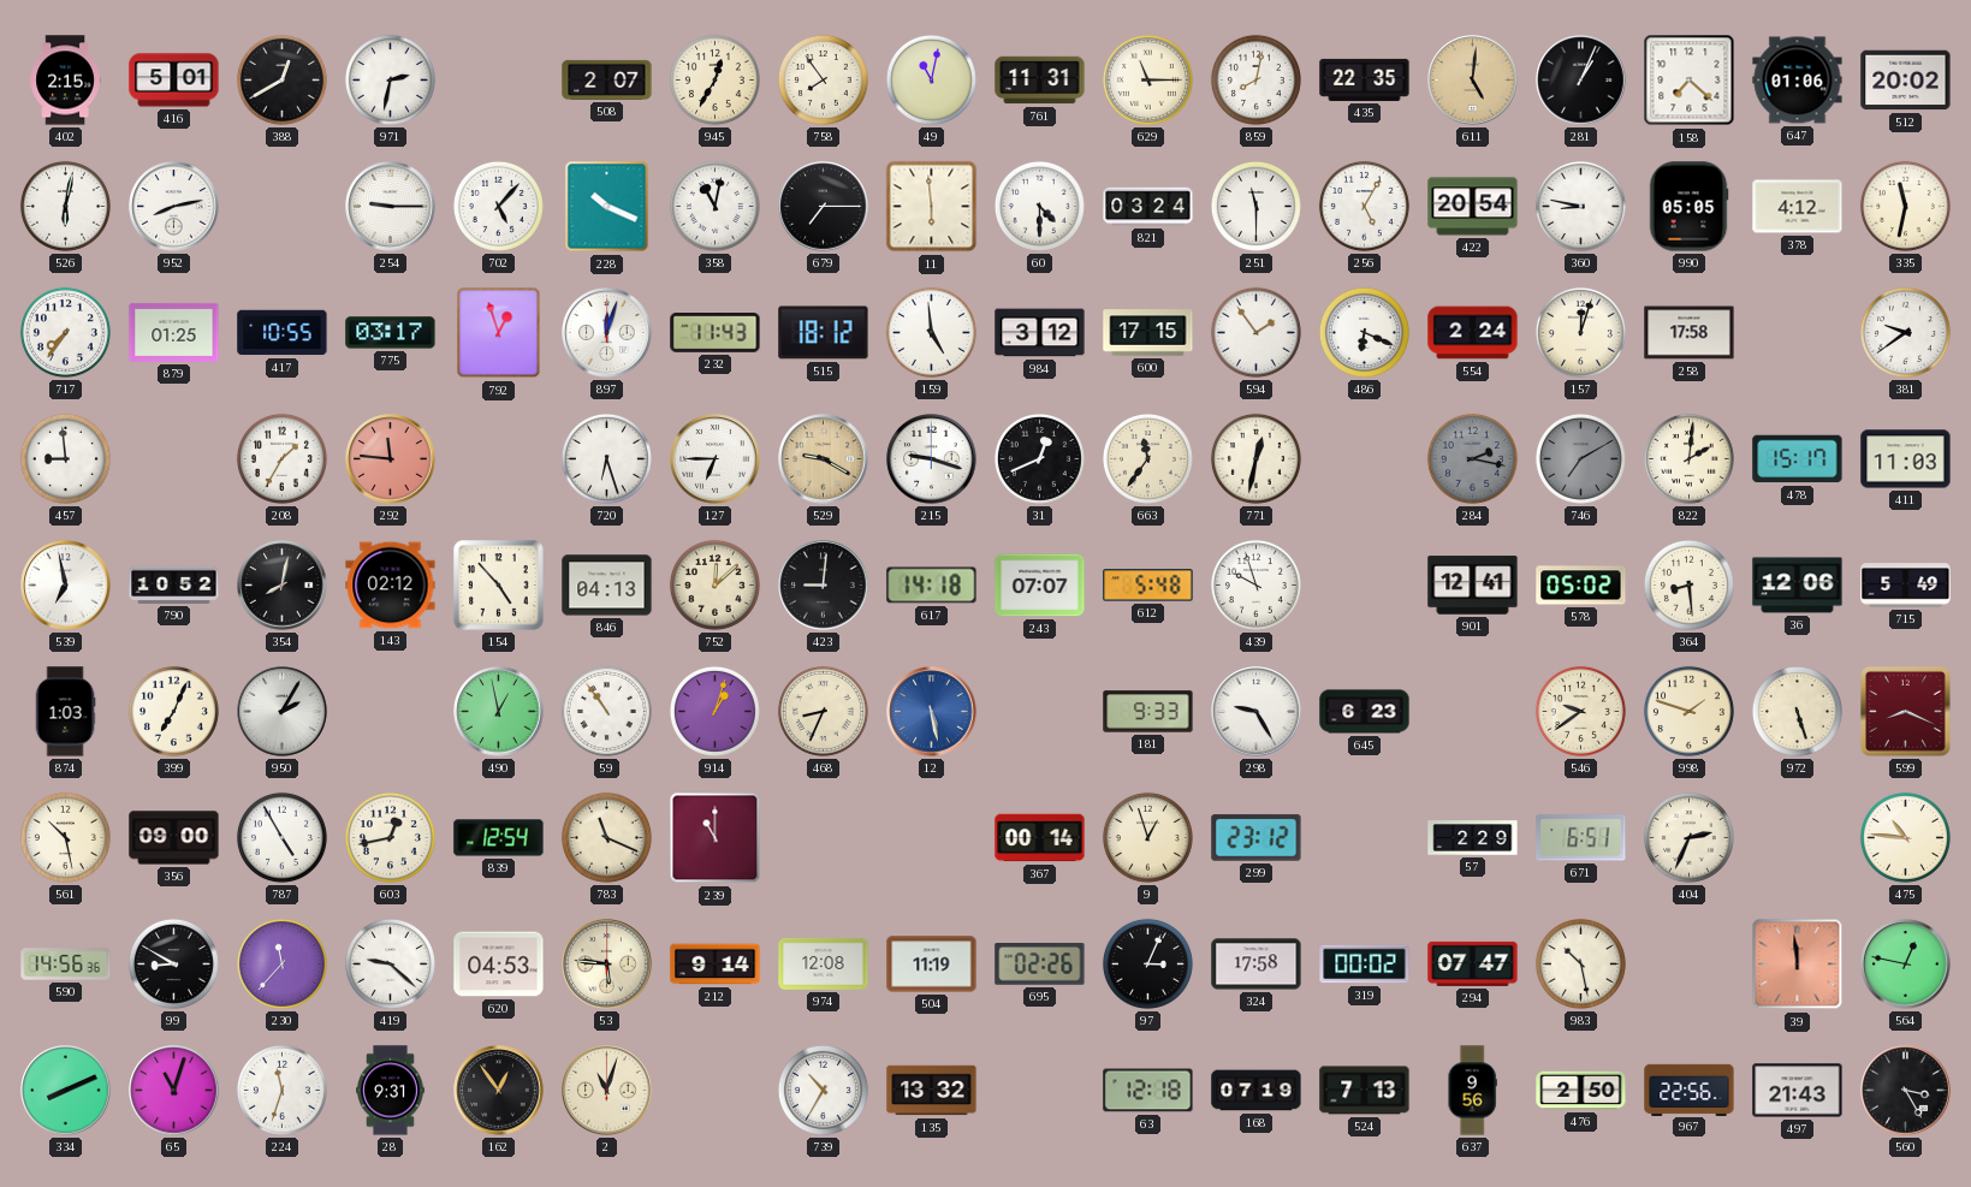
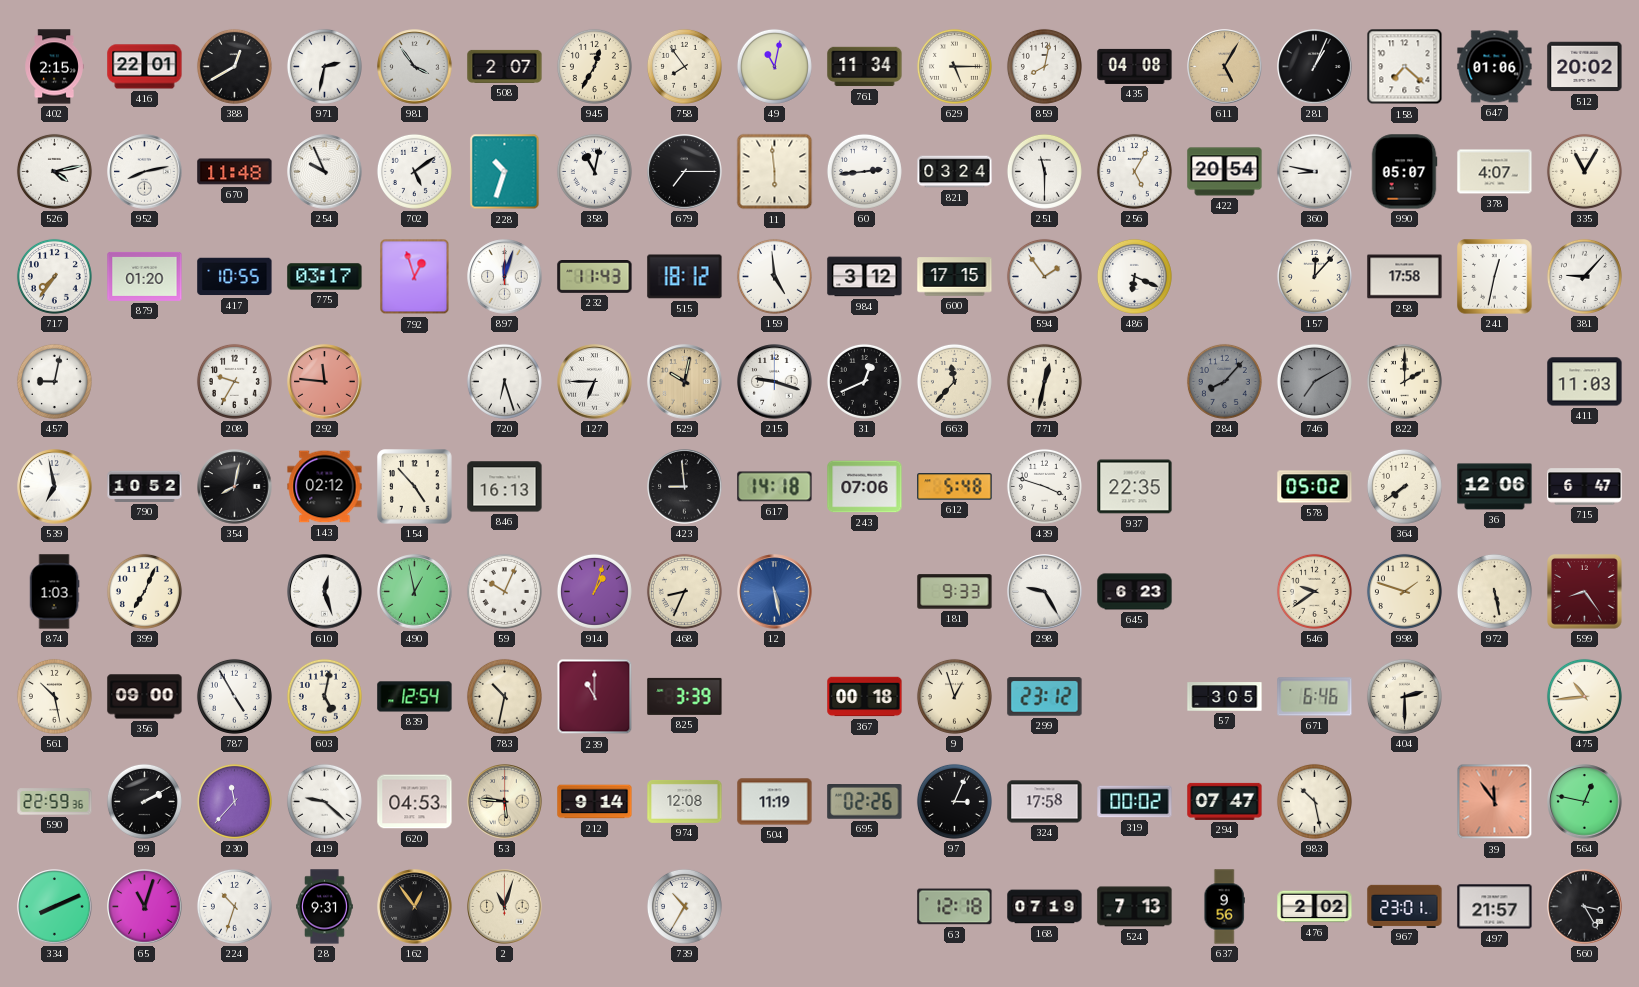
416: 5:01 -> 22:01
981: none -> 3:54
761: 11:31 -> 11:34
629: 11:15 -> 5:15
435: 22:35 -> 04:08
611: 5:01 -> 5:05
526: 6:02 -> 4:13
670: none -> 11:48
254: 9:15 -> 9:56
702: 5:07 -> 5:09
228: 10:19 -> 10:33
60: 4:30 -> 2:44
990: 05:05 -> 05:07
378: 4:12 -> 4:07
335: 11:32 -> 11:05
879: 01:25 -> 01:20
554: 2:24 -> none
157: 12:03 -> 12:07
241: none -> 12:32
381: 9:39 -> 9:07
457: 8:59 -> 9:02
208: 1:35 -> 9:35
529: 9:20 -> 10:02
663: 11:36 -> 11:37
284: 2:17 -> 8:07
822: 2:01 -> 2:00
478: 15:17 -> none
846: 04:13 -> 16:13
752: 12:08 -> none
423: 9:01 -> 8:59
243: 07:07 -> 07:06
439: 9:57 -> 3:48
937: none -> 22:35
901: 12:41 -> none
364: 8:29 -> 7:39
715: 5:49 -> 6:47
950: 2:05 -> none
610: none -> 12:27
59: 10:54 -> 10:04
972: 5:27 -> 5:28
599: 8:19 -> 8:24
603: 12:43 -> 5:02
783: 11:19 -> 10:32
825: none -> 3:39
367: 00:14 -> 00:18
57: 2:29 -> 3:05
671: 6:51 -> 6:46
404: 2:34 -> 2:30
475: 10:46 -> 10:44
590: 14:56 -> 22:59
99: 8:50 -> 2:10
39: 11:59 -> 11:54
224: 11:33 -> 10:33
135: 13:32 -> none
476: 2:50 -> 2:02
967: 22:56 -> 23:01
497: 21:43 -> 21:57
